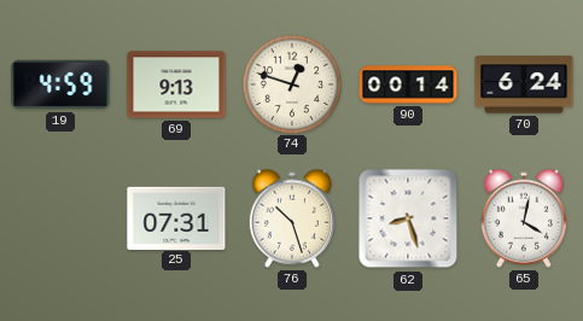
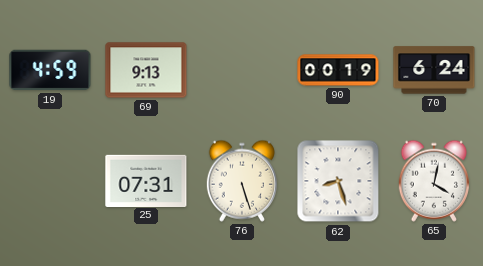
74: 12:48 -> none
90: 00:14 -> 00:19
76: 10:27 -> 5:27
